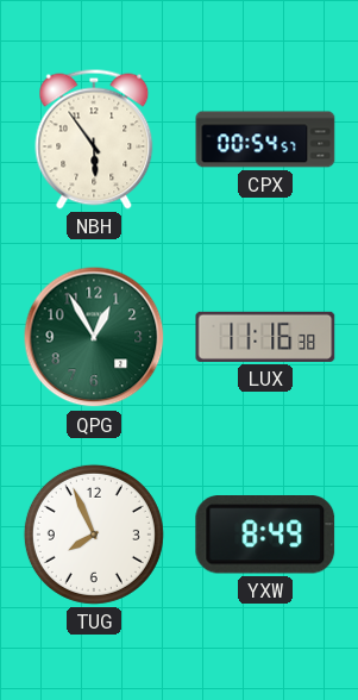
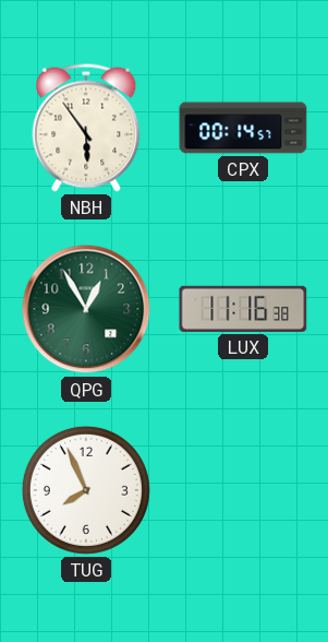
CPX: 00:54 -> 00:14
YXW: 8:49 -> none
